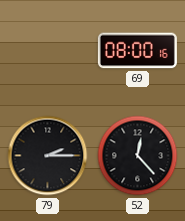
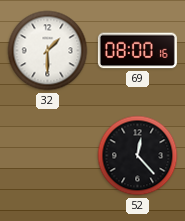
32: none -> 1:30
79: 2:15 -> none
